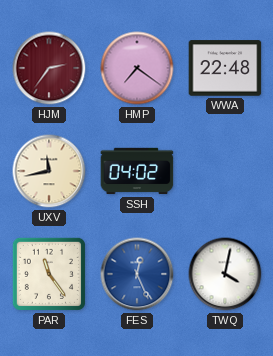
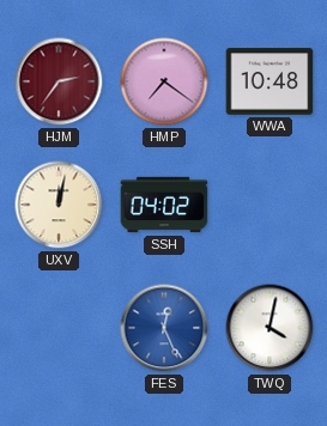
WWA: 22:48 -> 10:48
UXV: 11:43 -> 12:02
PAR: 11:24 -> none
